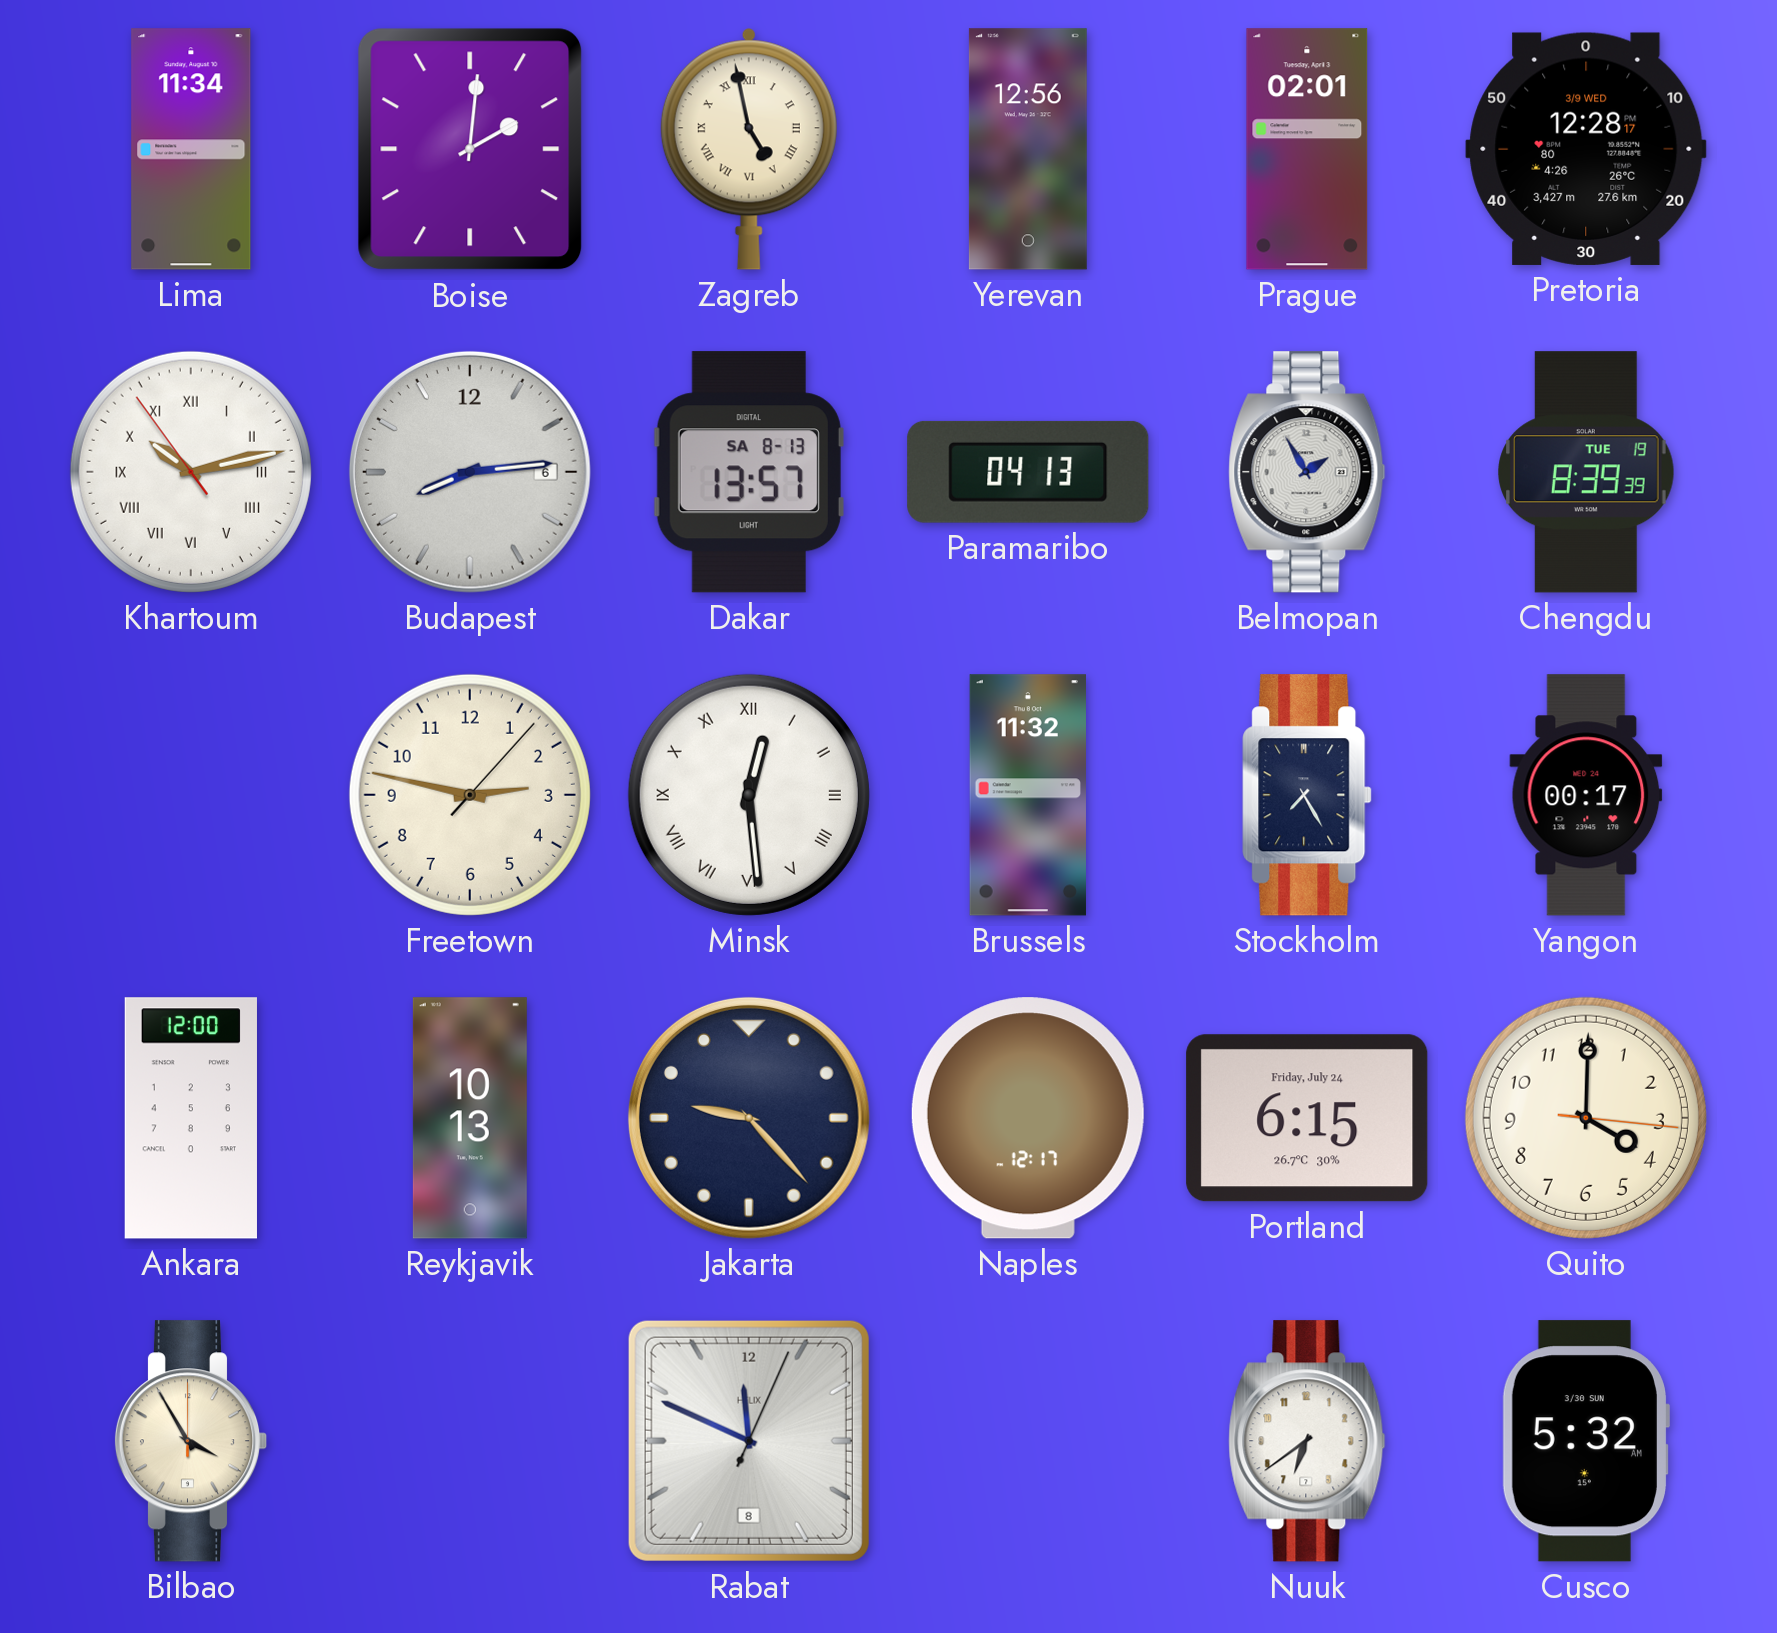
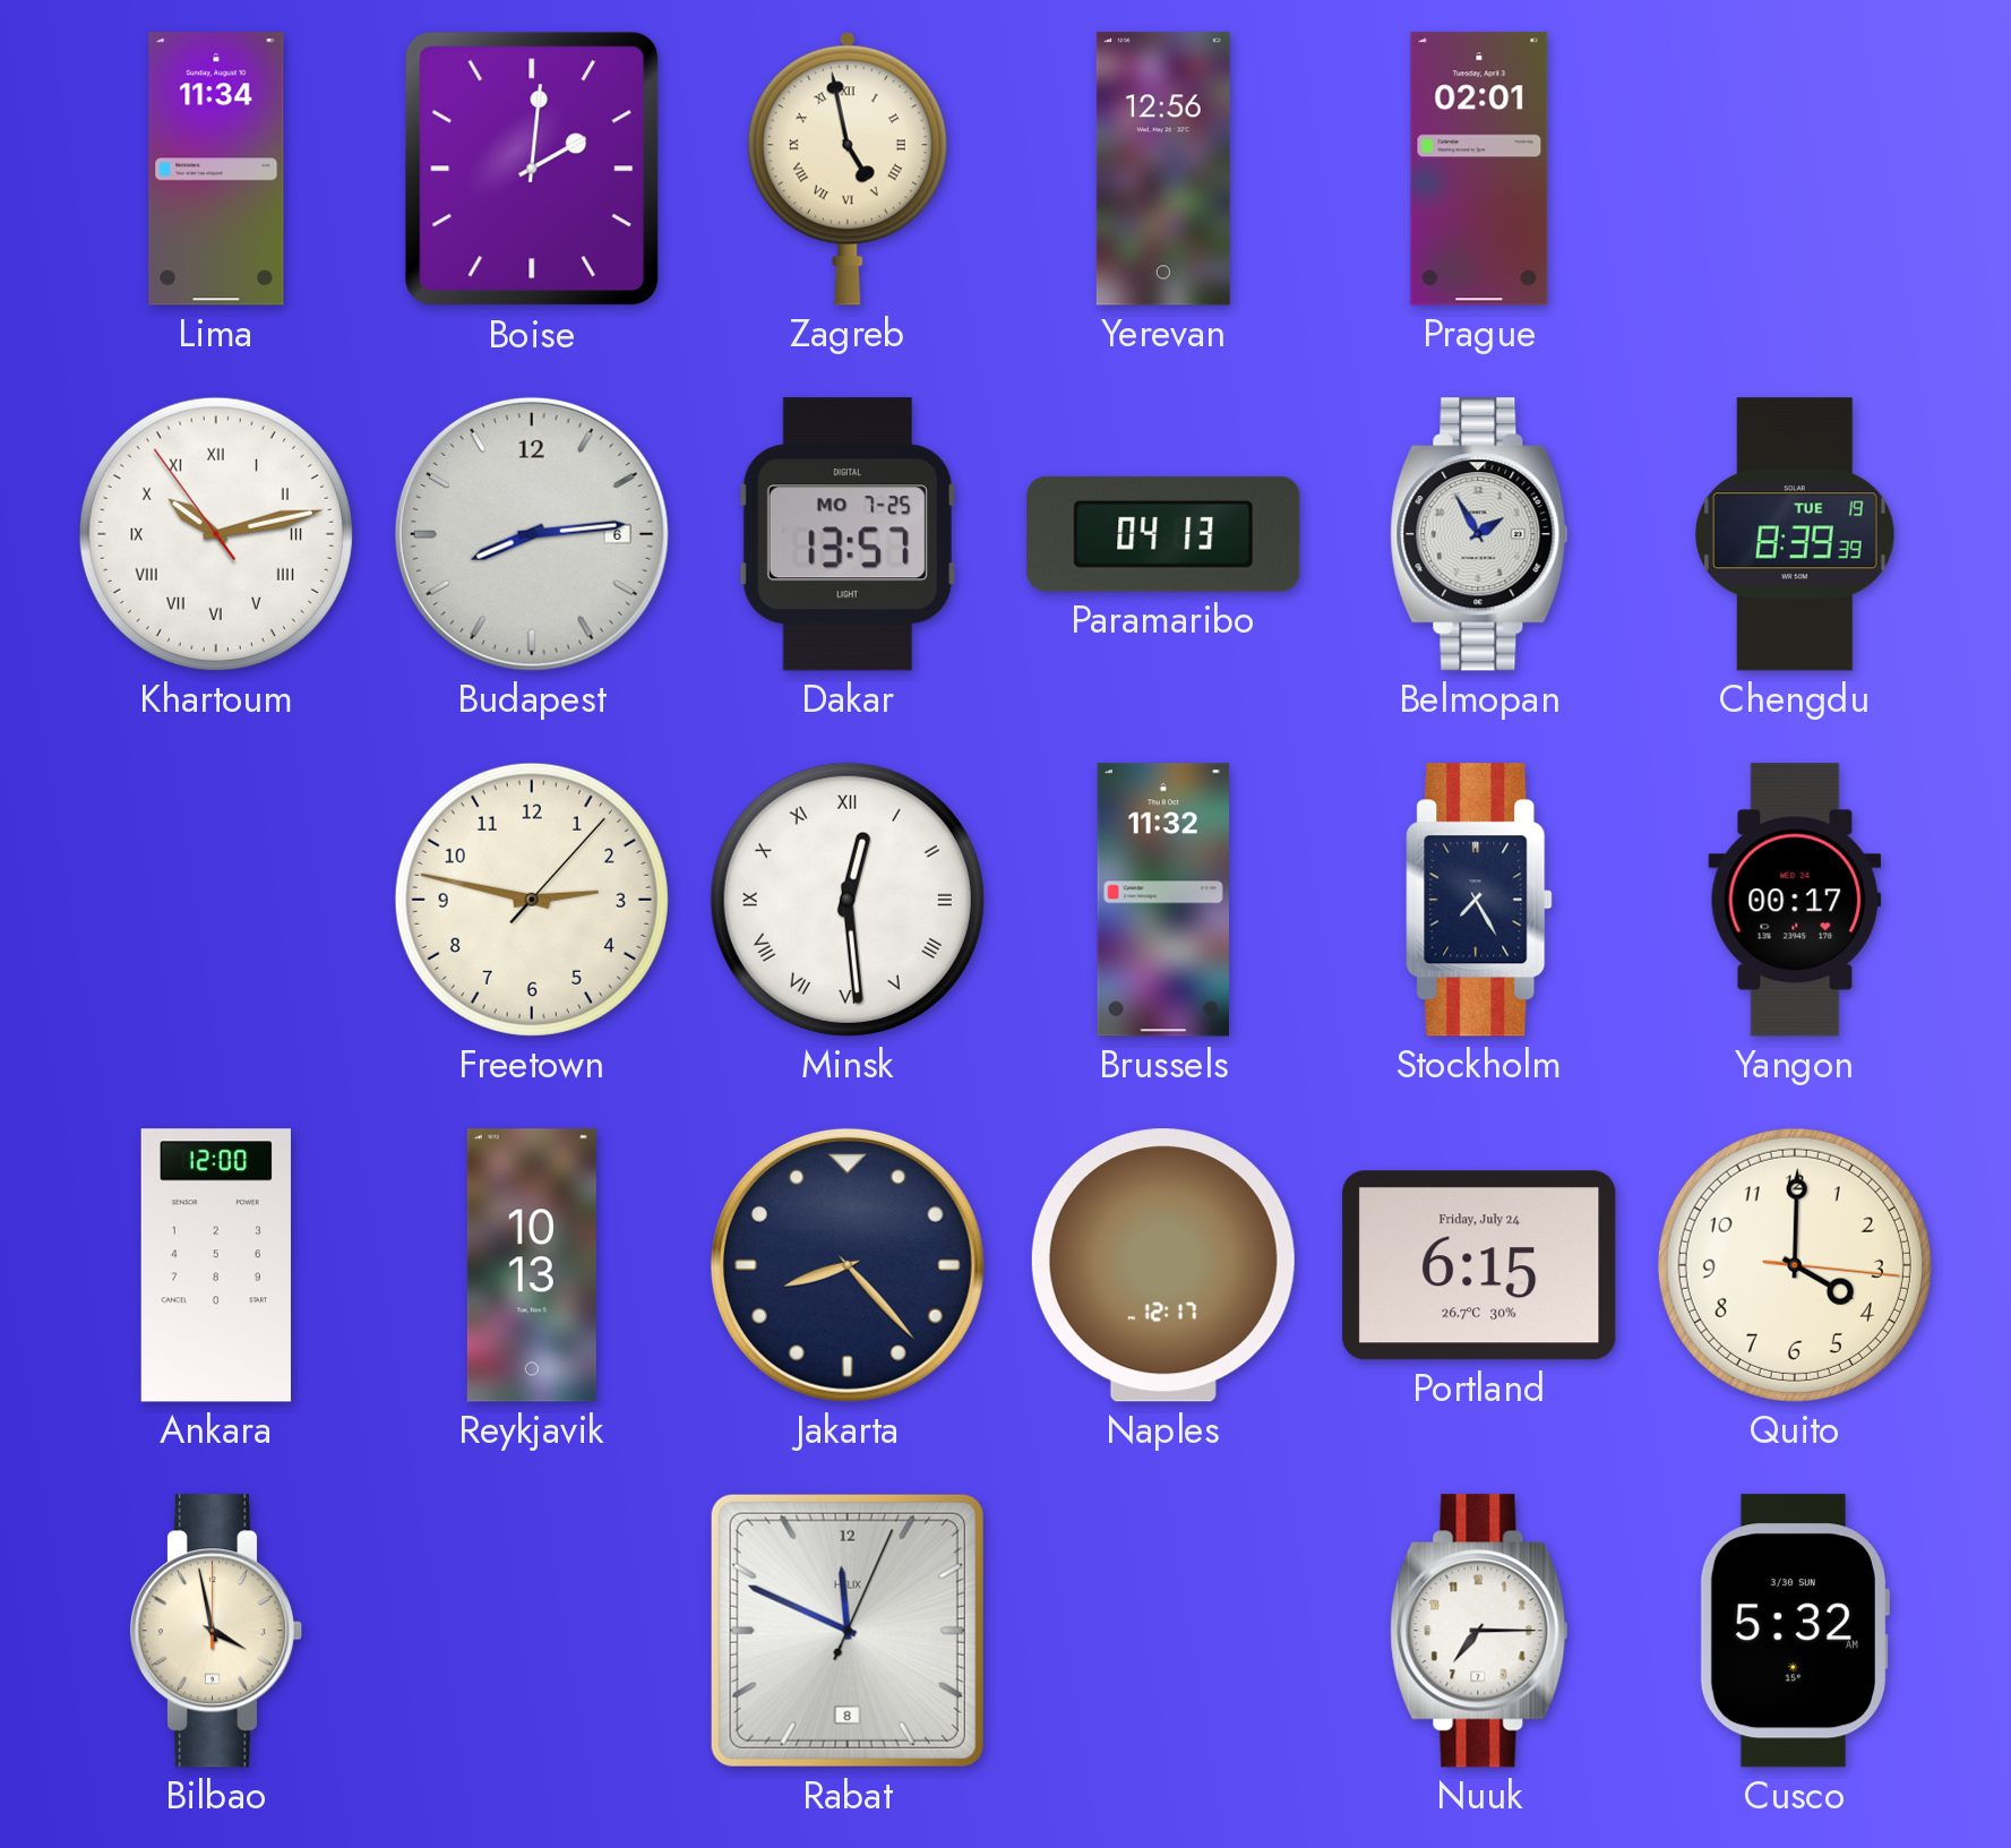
Pretoria: 12:28 -> none
Dakar date: SA 8-13 -> MO 7-25
Jakarta: 9:23 -> 8:23
Bilbao: 3:55 -> 3:58
Nuuk: 6:39 -> 7:15
